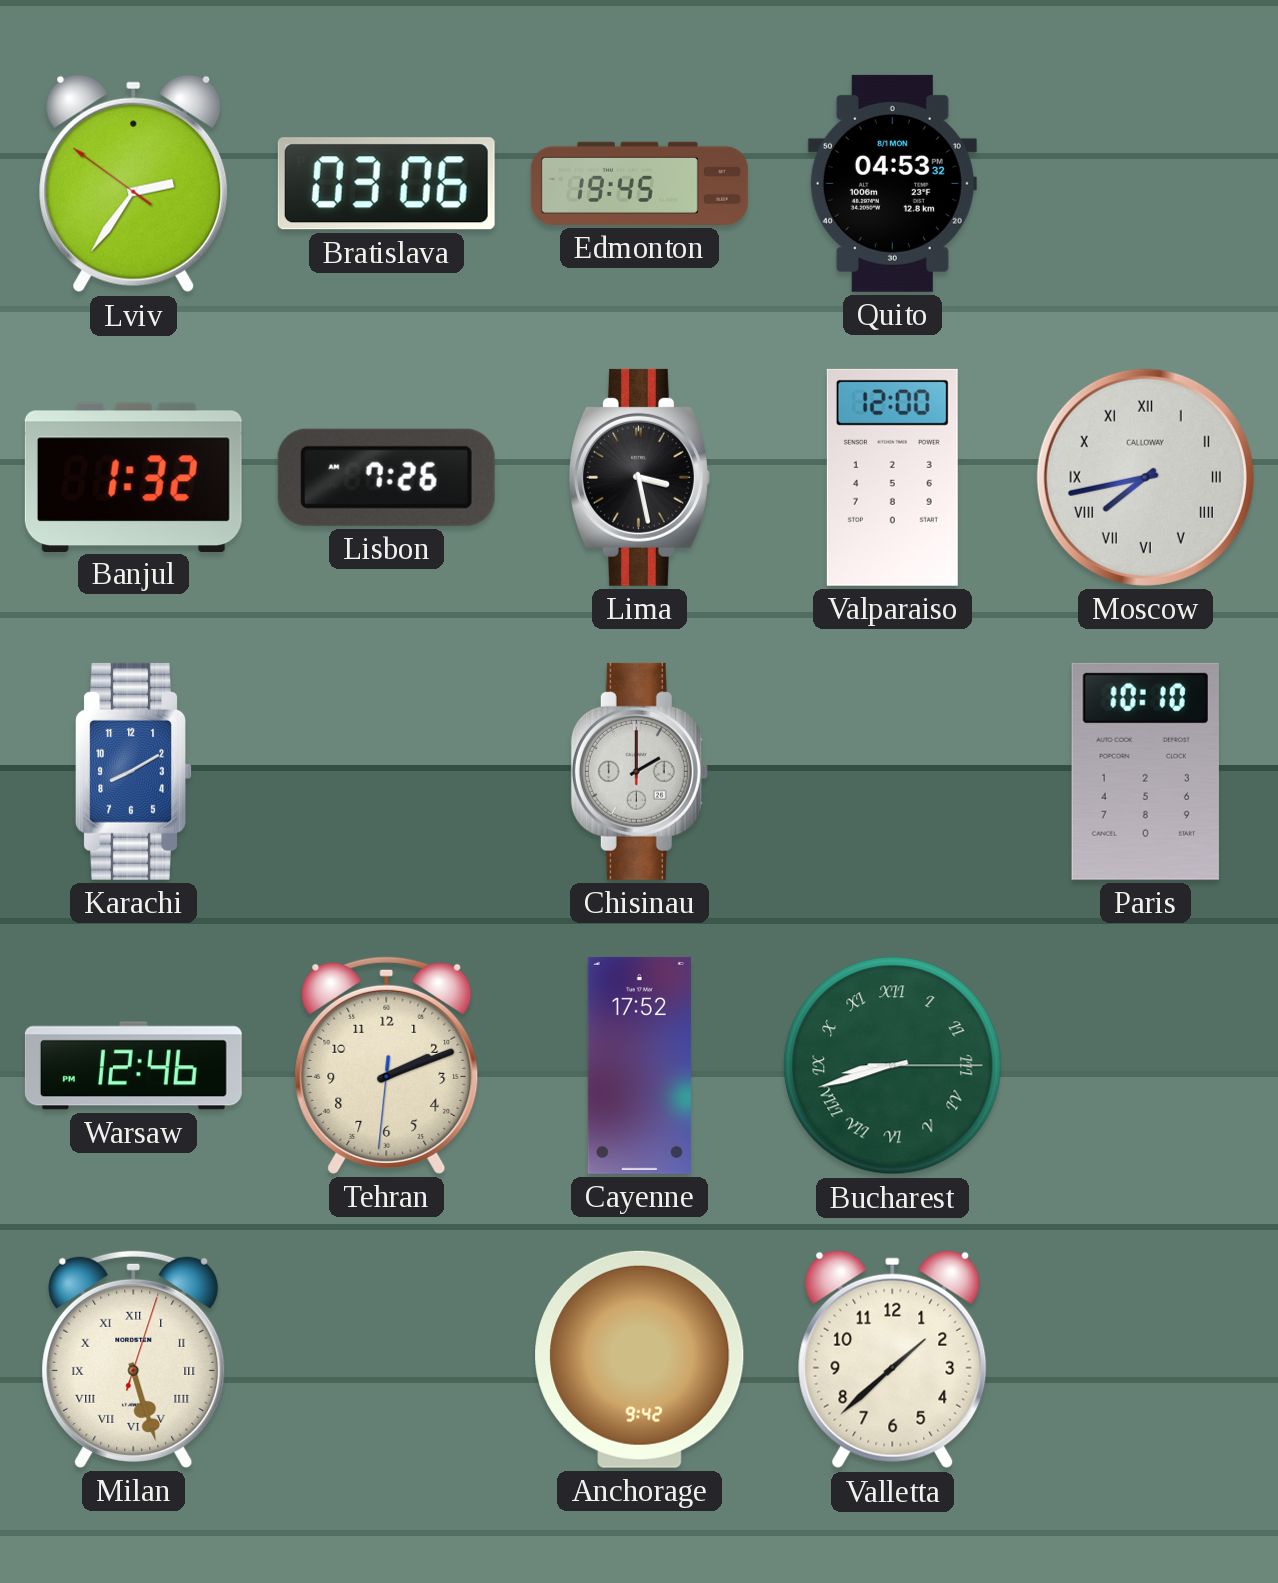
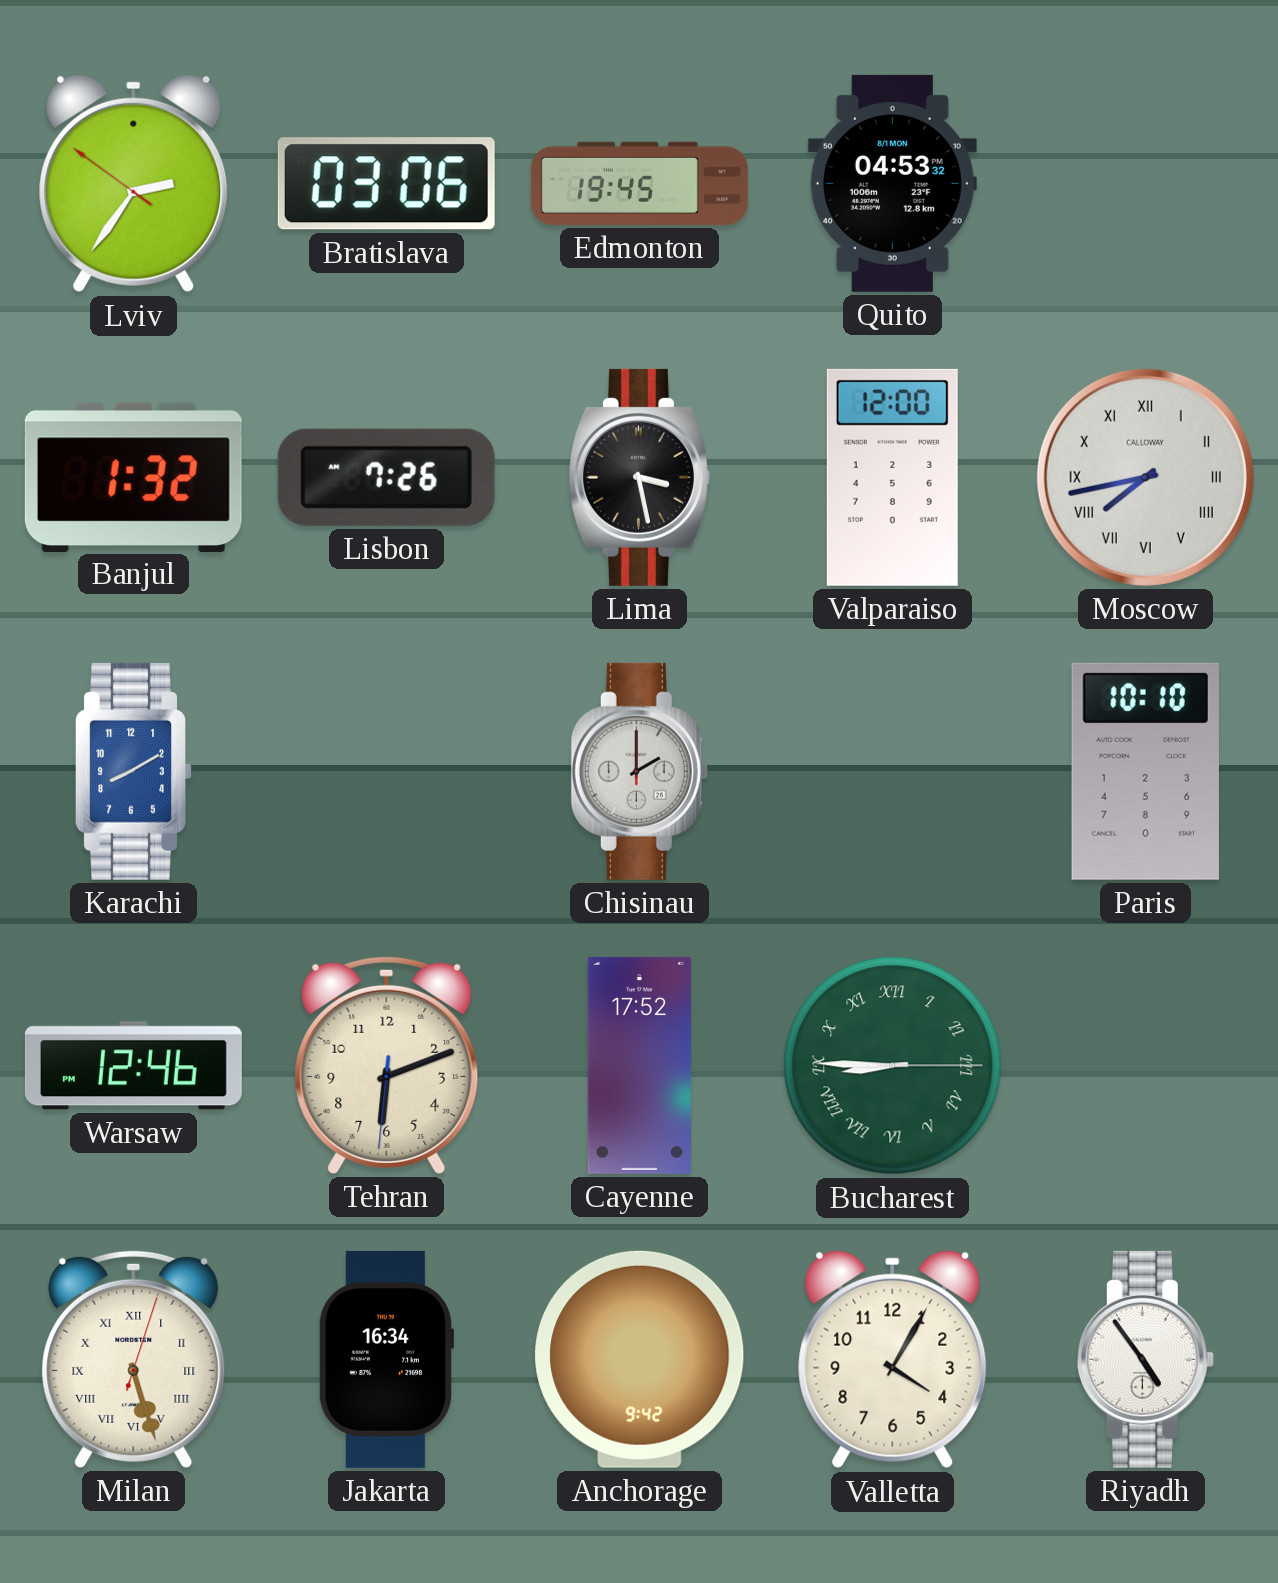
Tehran: 2:11 -> 6:11
Bucharest: 8:42 -> 8:45
Jakarta: none -> 16:34
Valletta: 1:38 -> 4:05
Riyadh: none -> 4:54
